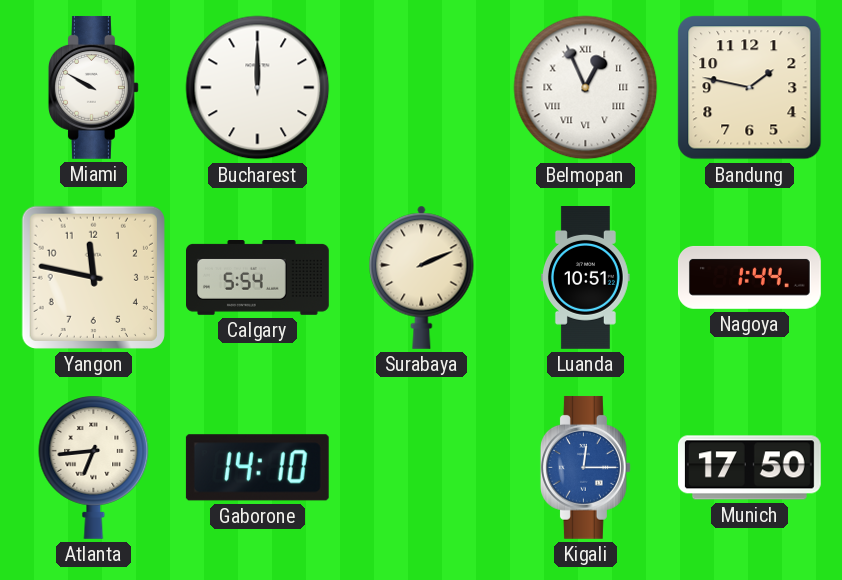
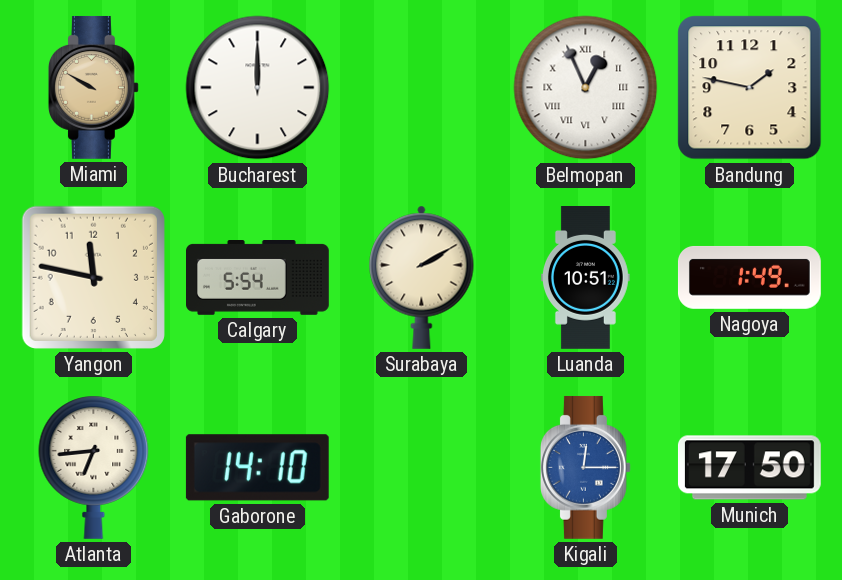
Miami dial: white -> champagne
Surabaya: 2:11 -> 2:10
Nagoya: 1:44 -> 1:49
